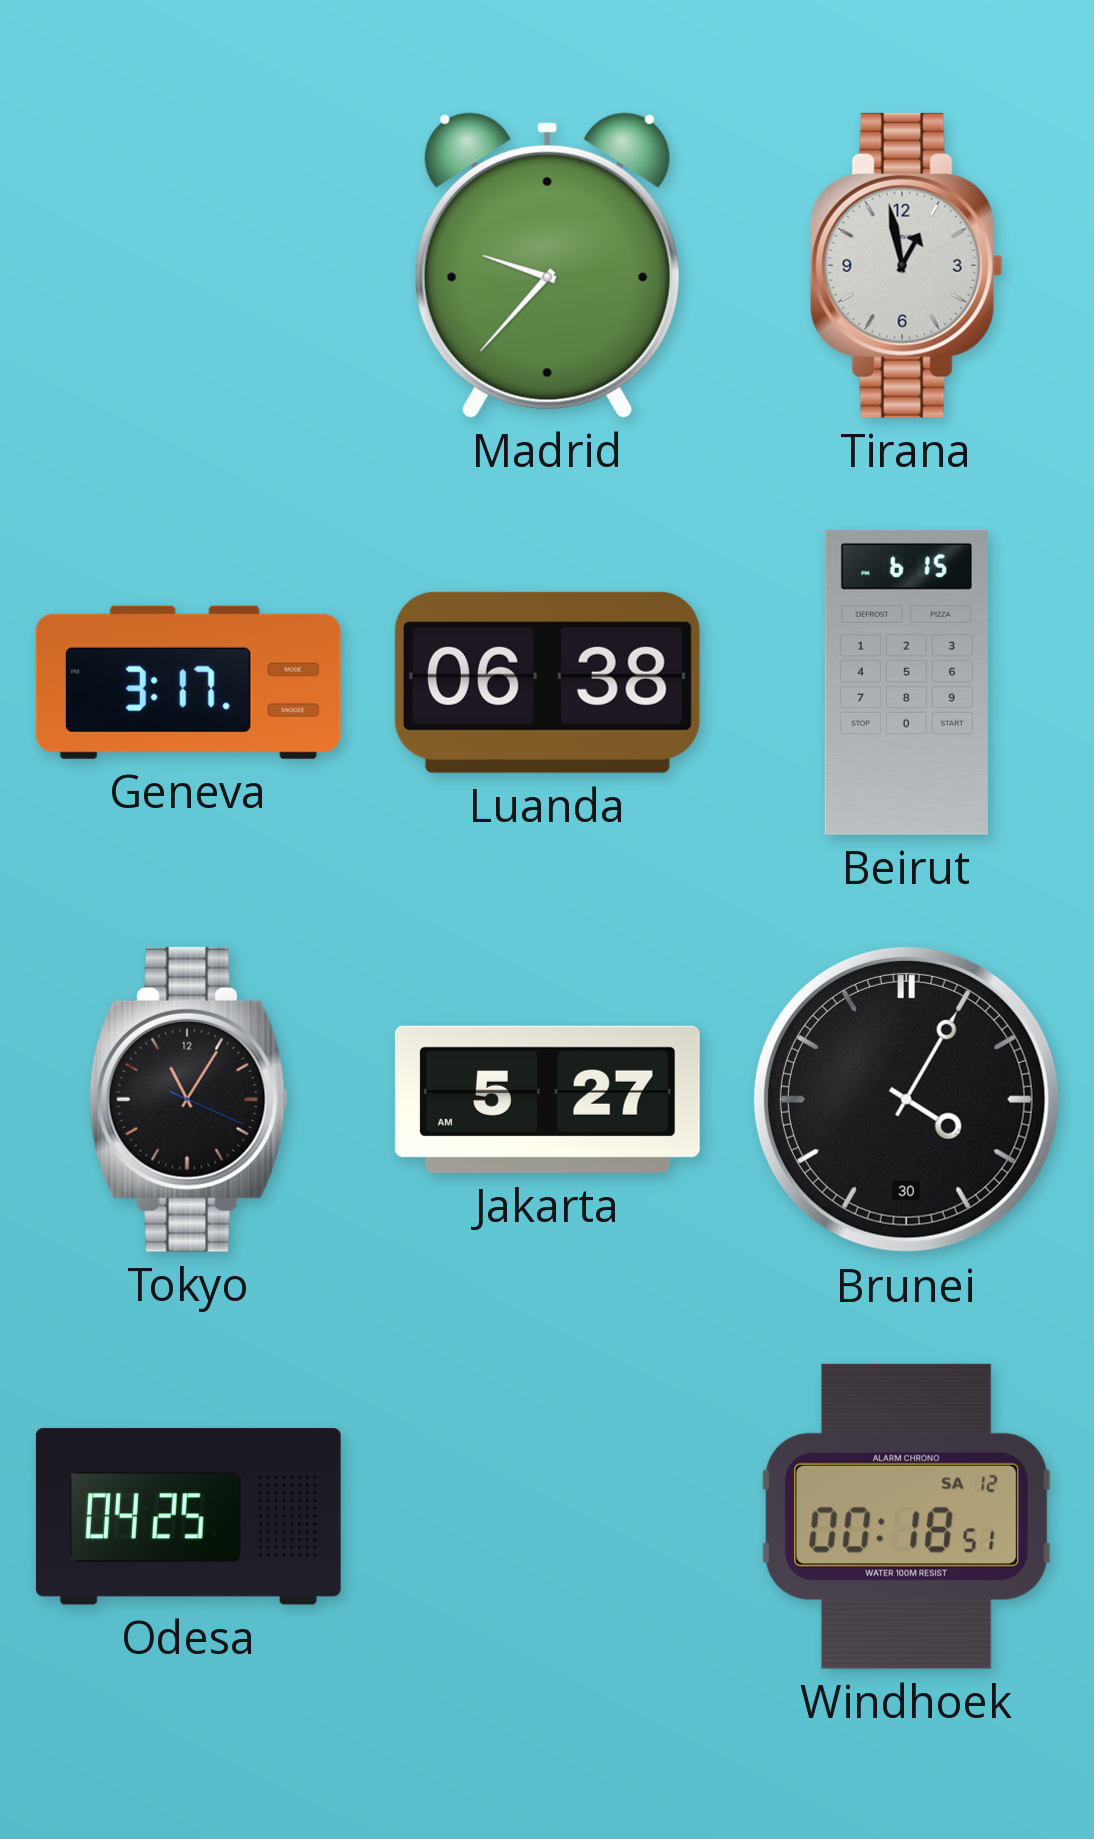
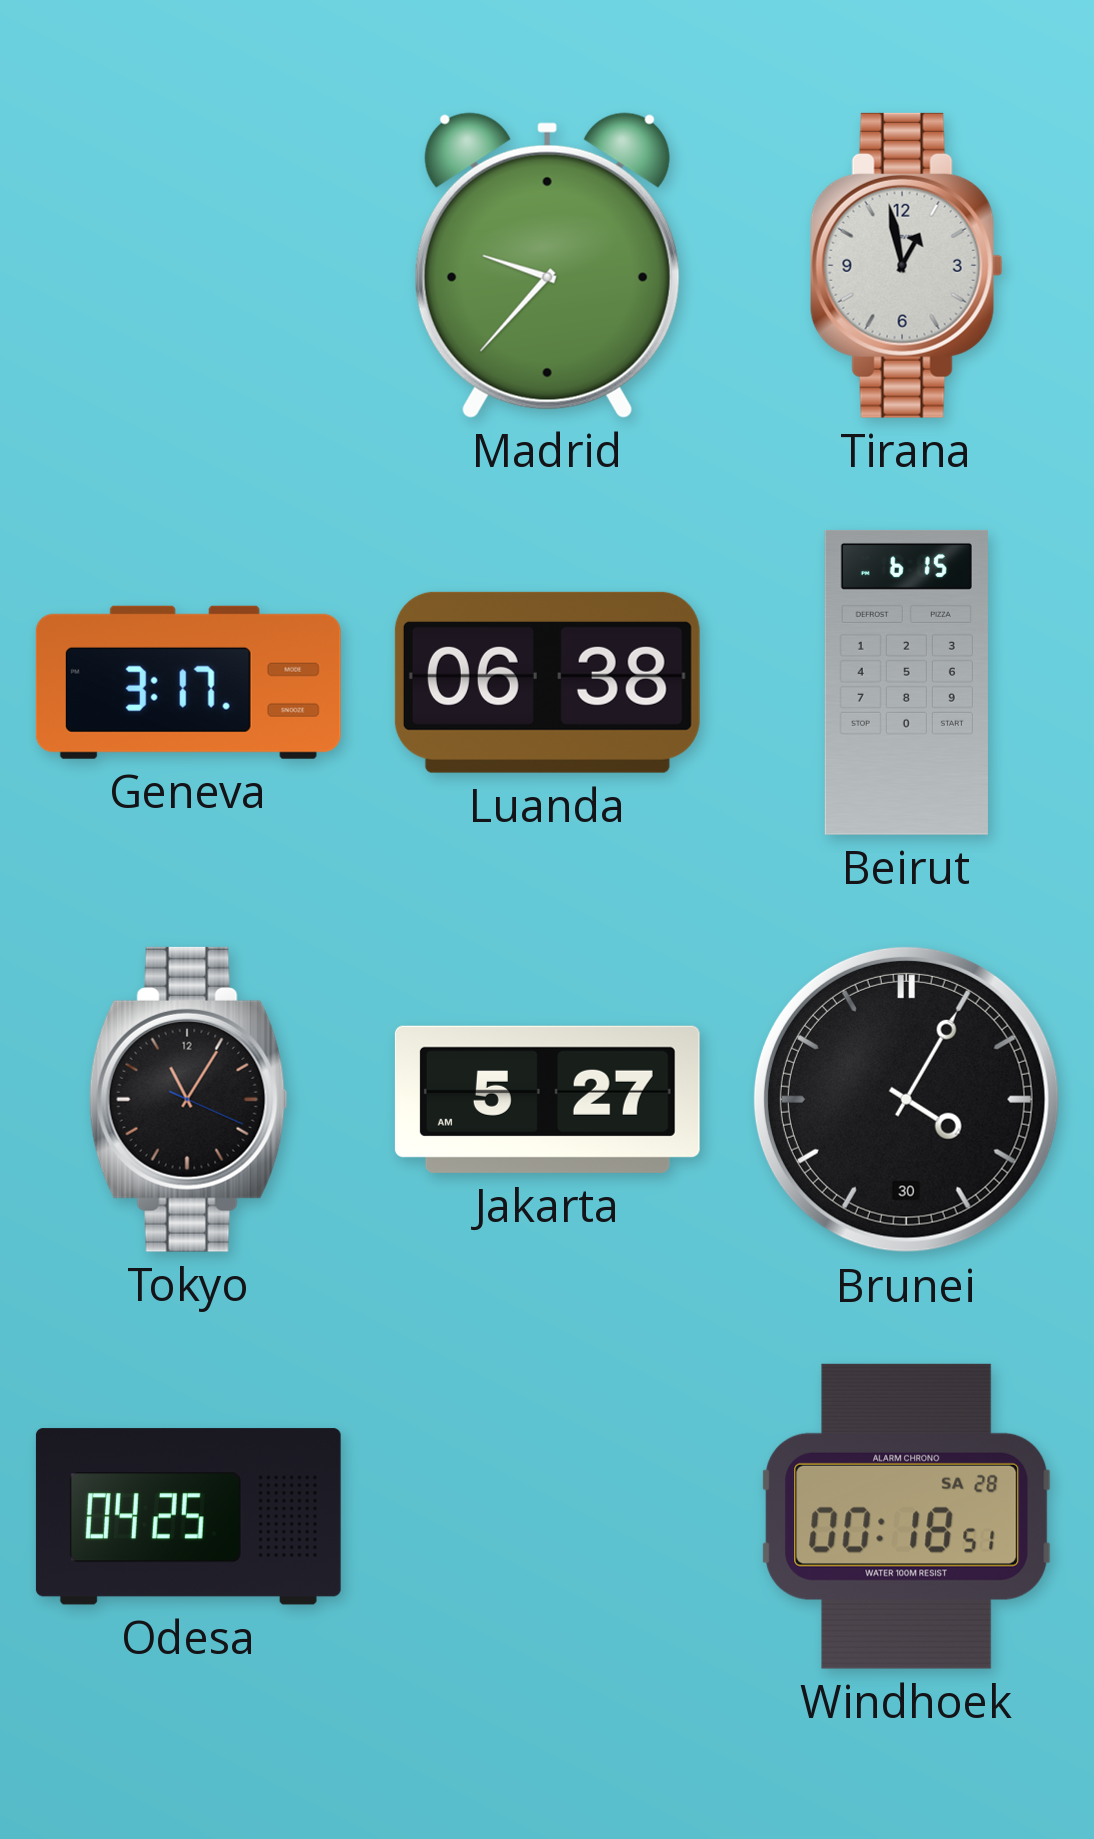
Windhoek date: SA 12 -> SA 28
